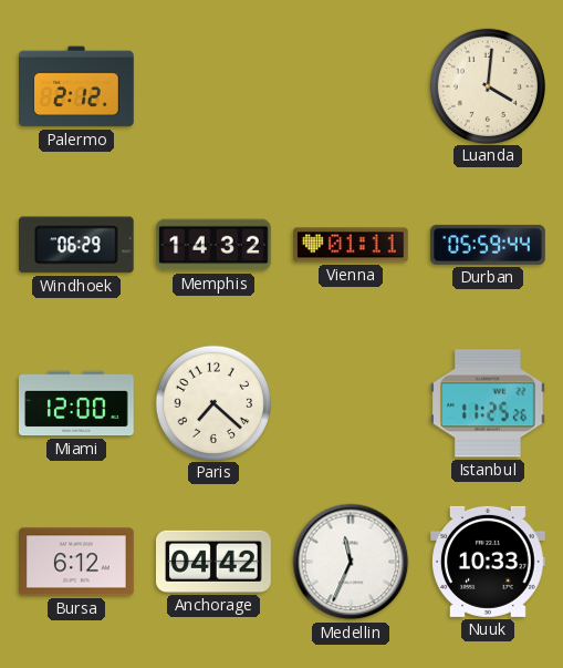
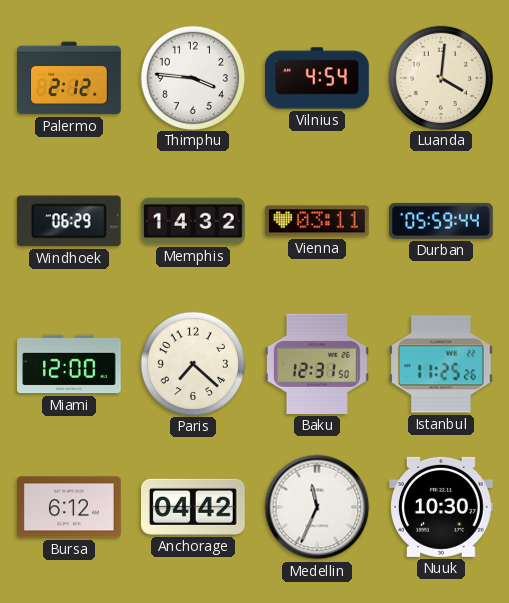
Thimphu: none -> 3:46
Vilnius: none -> 4:54
Vienna: 01:11 -> 03:11
Baku: none -> 12:31
Nuuk: 10:33 -> 10:30
